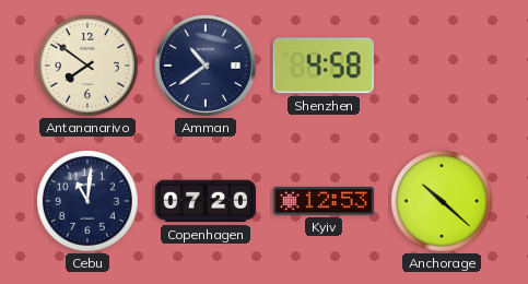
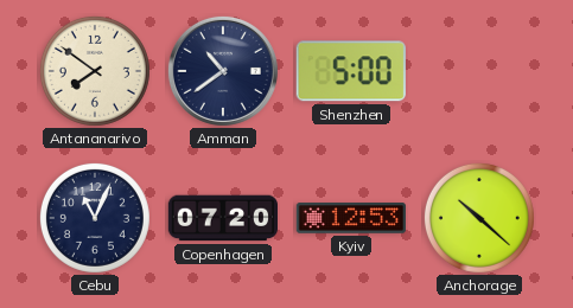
Shenzhen: 4:58 -> 5:00
Cebu: 11:01 -> 11:04
